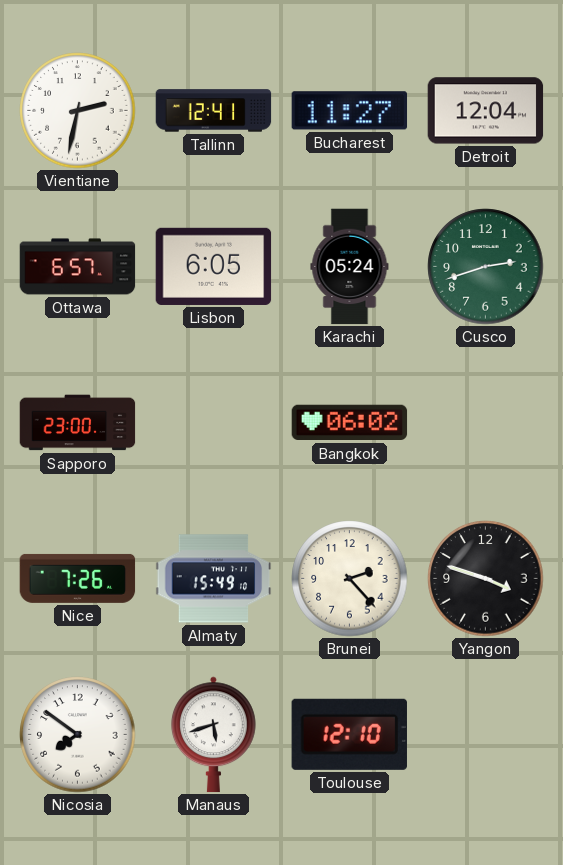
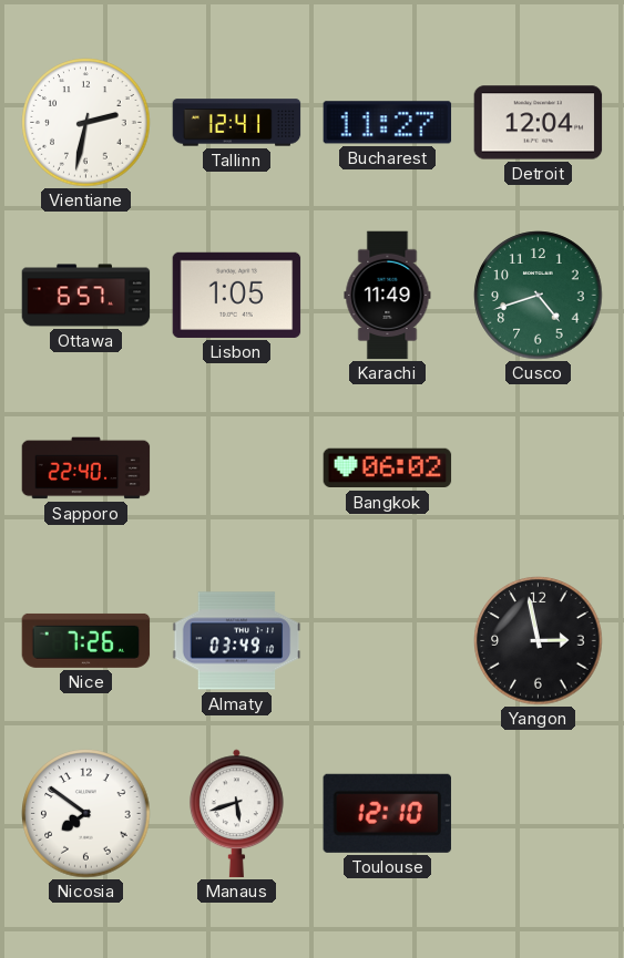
Lisbon: 6:05 -> 1:05
Karachi: 05:24 -> 11:49
Cusco: 2:42 -> 4:42
Sapporo: 23:00 -> 22:40
Almaty: 15:49 -> 03:49
Brunei: 2:23 -> none
Yangon: 3:48 -> 2:58
